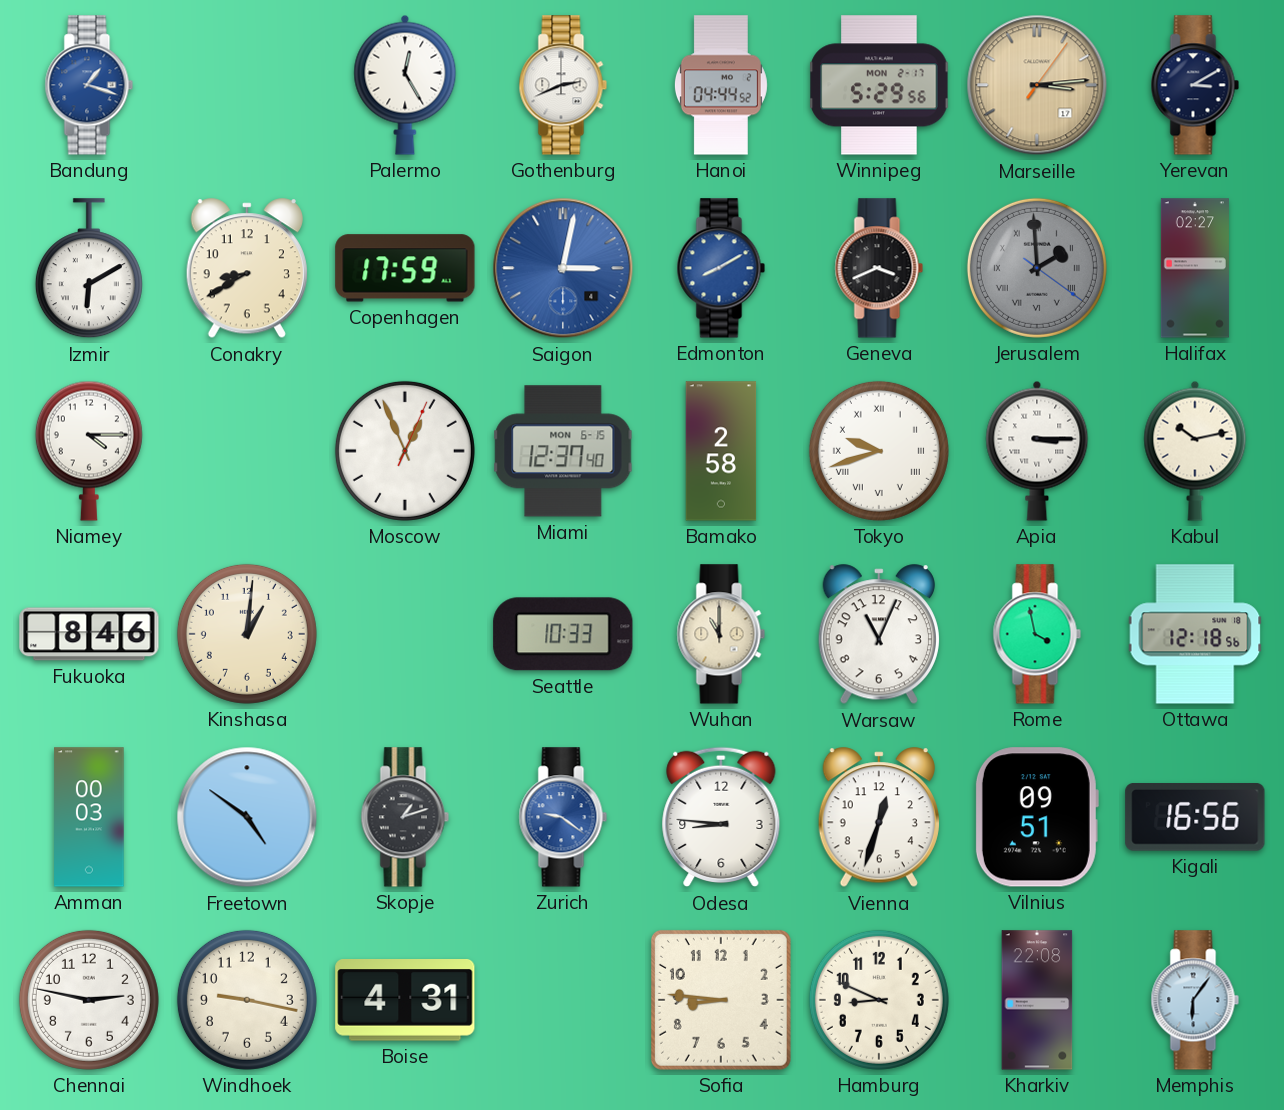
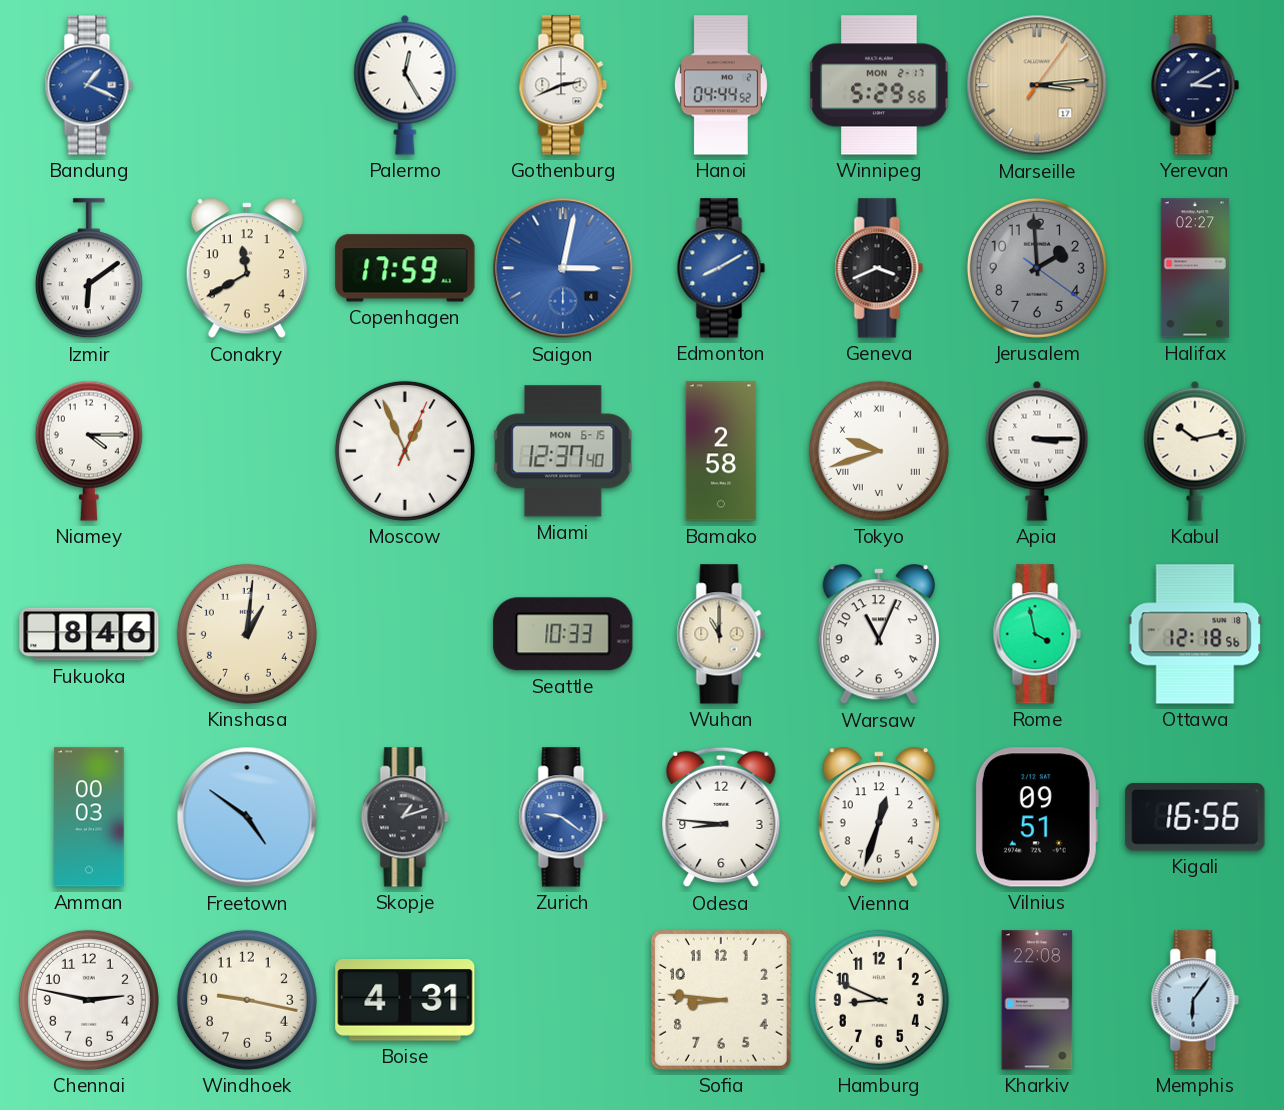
Bandung: 1:18 -> 1:19
Izmir: 6:10 -> 6:09
Conakry: 8:40 -> 11:40
Jerusalem numerals: Roman -> Arabic
